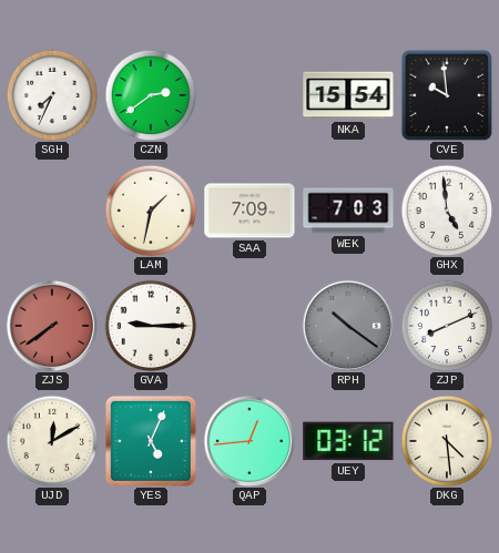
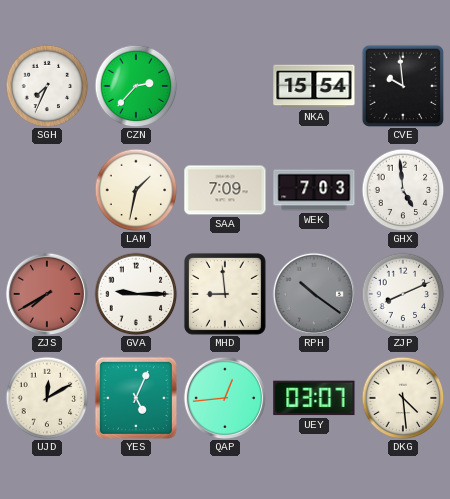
CZN: 2:39 -> 2:37
ZJS: 7:39 -> 7:40
MHD: none -> 8:59
UEY: 03:12 -> 03:07
